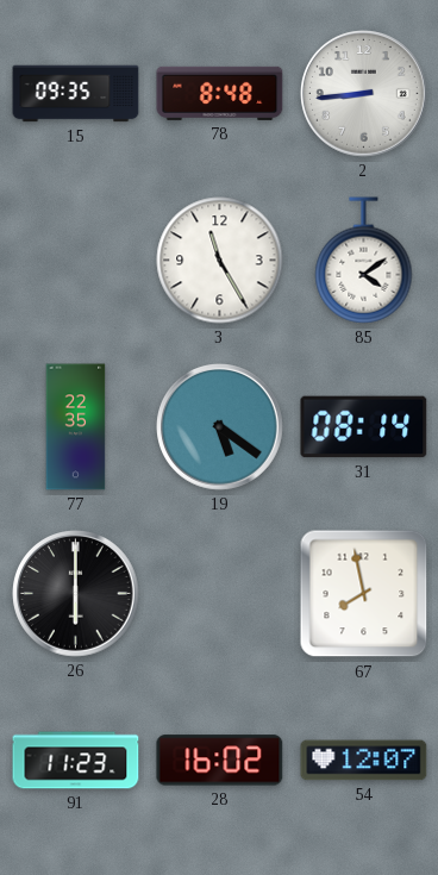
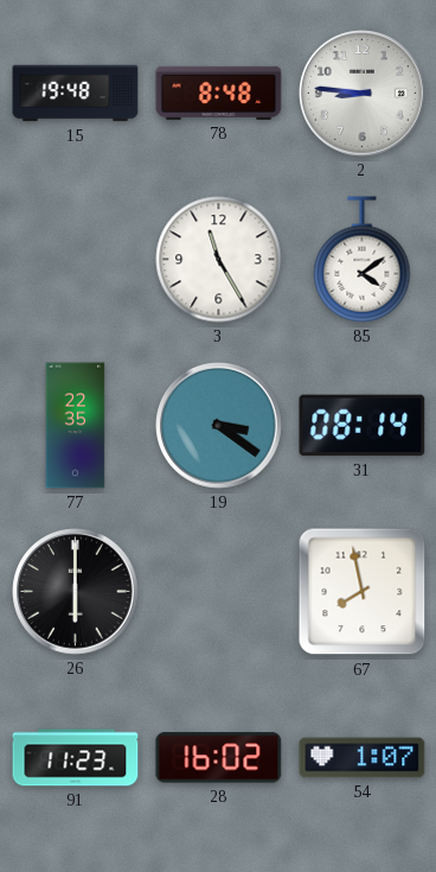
15: 09:35 -> 19:48
2: 8:44 -> 8:46
19: 5:21 -> 3:21
54: 12:07 -> 1:07
